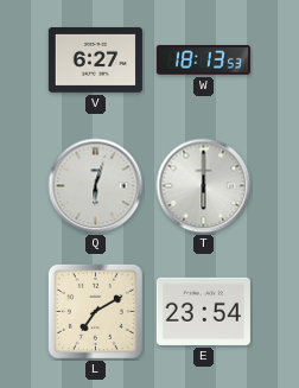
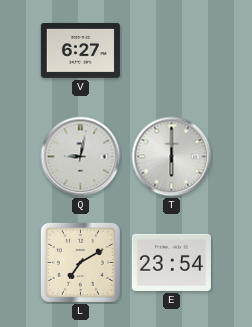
W: 18:13 -> none
Q: 6:03 -> 9:02
